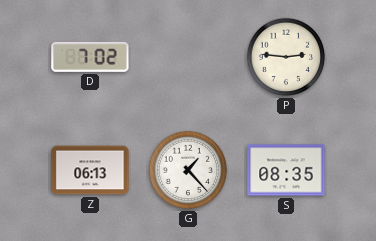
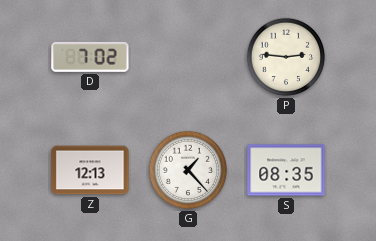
Z: 06:13 -> 12:13
